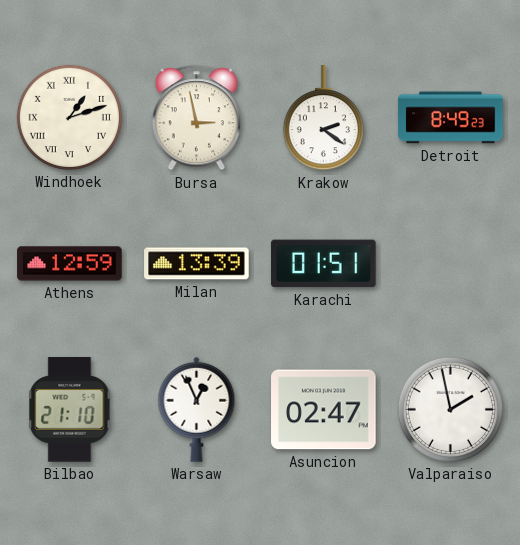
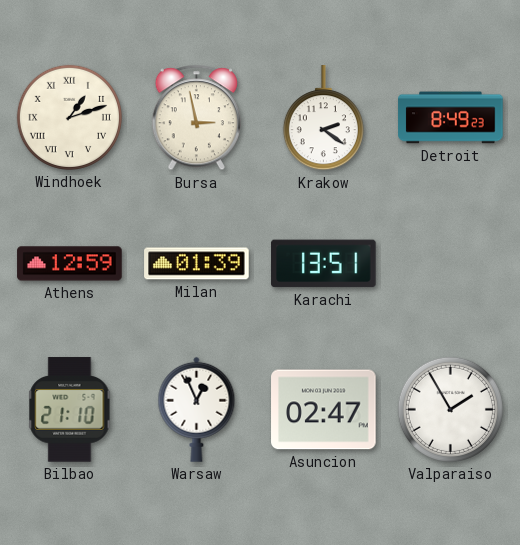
Milan: 13:39 -> 01:39
Karachi: 01:51 -> 13:51
Valparaiso: 1:58 -> 1:55
